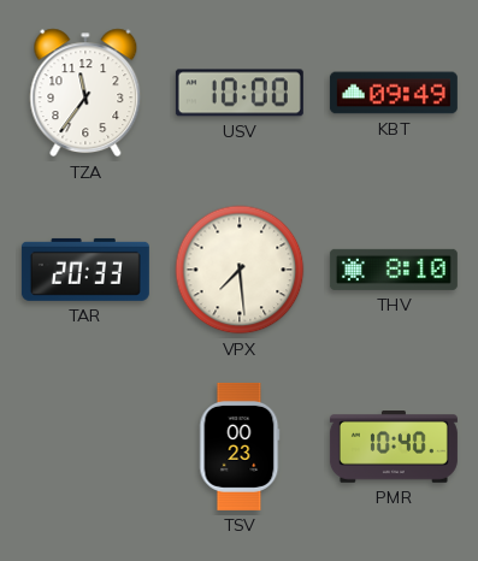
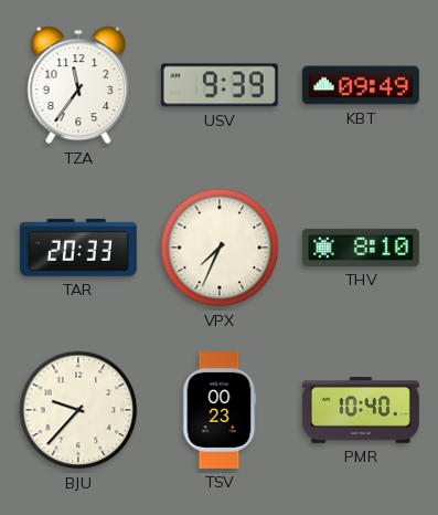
USV: 10:00 -> 9:39
VPX: 7:29 -> 7:34
BJU: none -> 9:37
